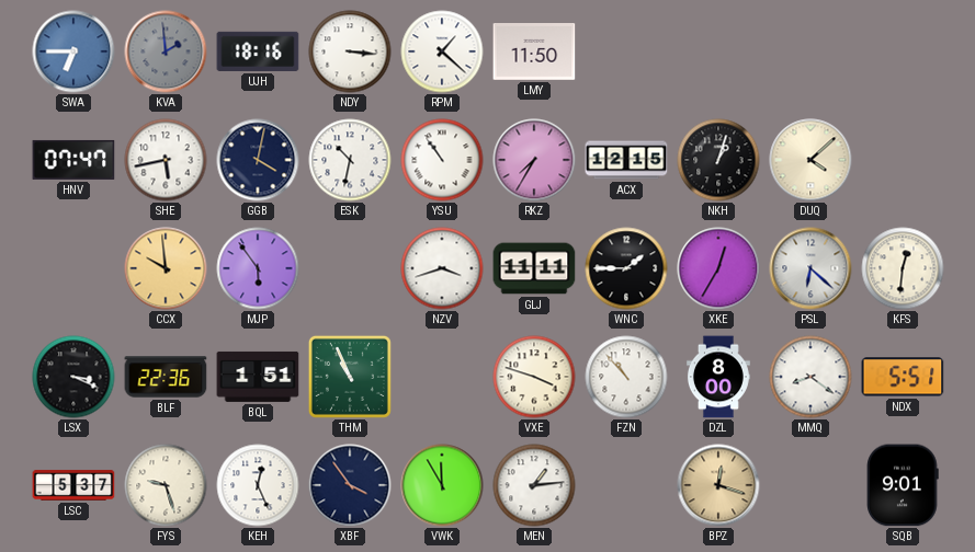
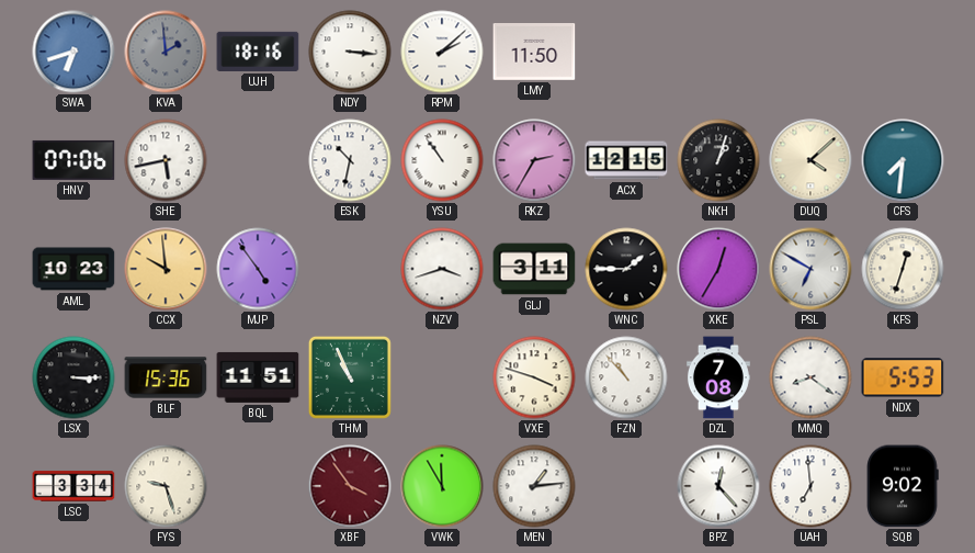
SWA: 6:45 -> 6:42
RPM: 1:22 -> 2:08
HNV: 07:47 -> 07:06
GGB: 4:02 -> none
RKZ: 7:35 -> 2:35
CFS: none -> 7:31
AML: none -> 10:23
MJP: 5:54 -> 4:54
GLJ: 11:11 -> 3:11
PSL: 6:22 -> 6:50
KFS: 12:31 -> 12:33
LSX: 3:19 -> 3:15
BLF: 22:36 -> 15:36
BQL: 1:51 -> 11:51
DZL: 8:00 -> 7:08
NDX: 5:51 -> 5:53
LSC: 5:37 -> 3:34
KEH: 12:26 -> none
XBF dial: navy -> burgundy
BPZ: 12:18 -> 12:23
BPZ dial: champagne -> white
UAH: none -> 6:59
SQB: 9:01 -> 9:02
